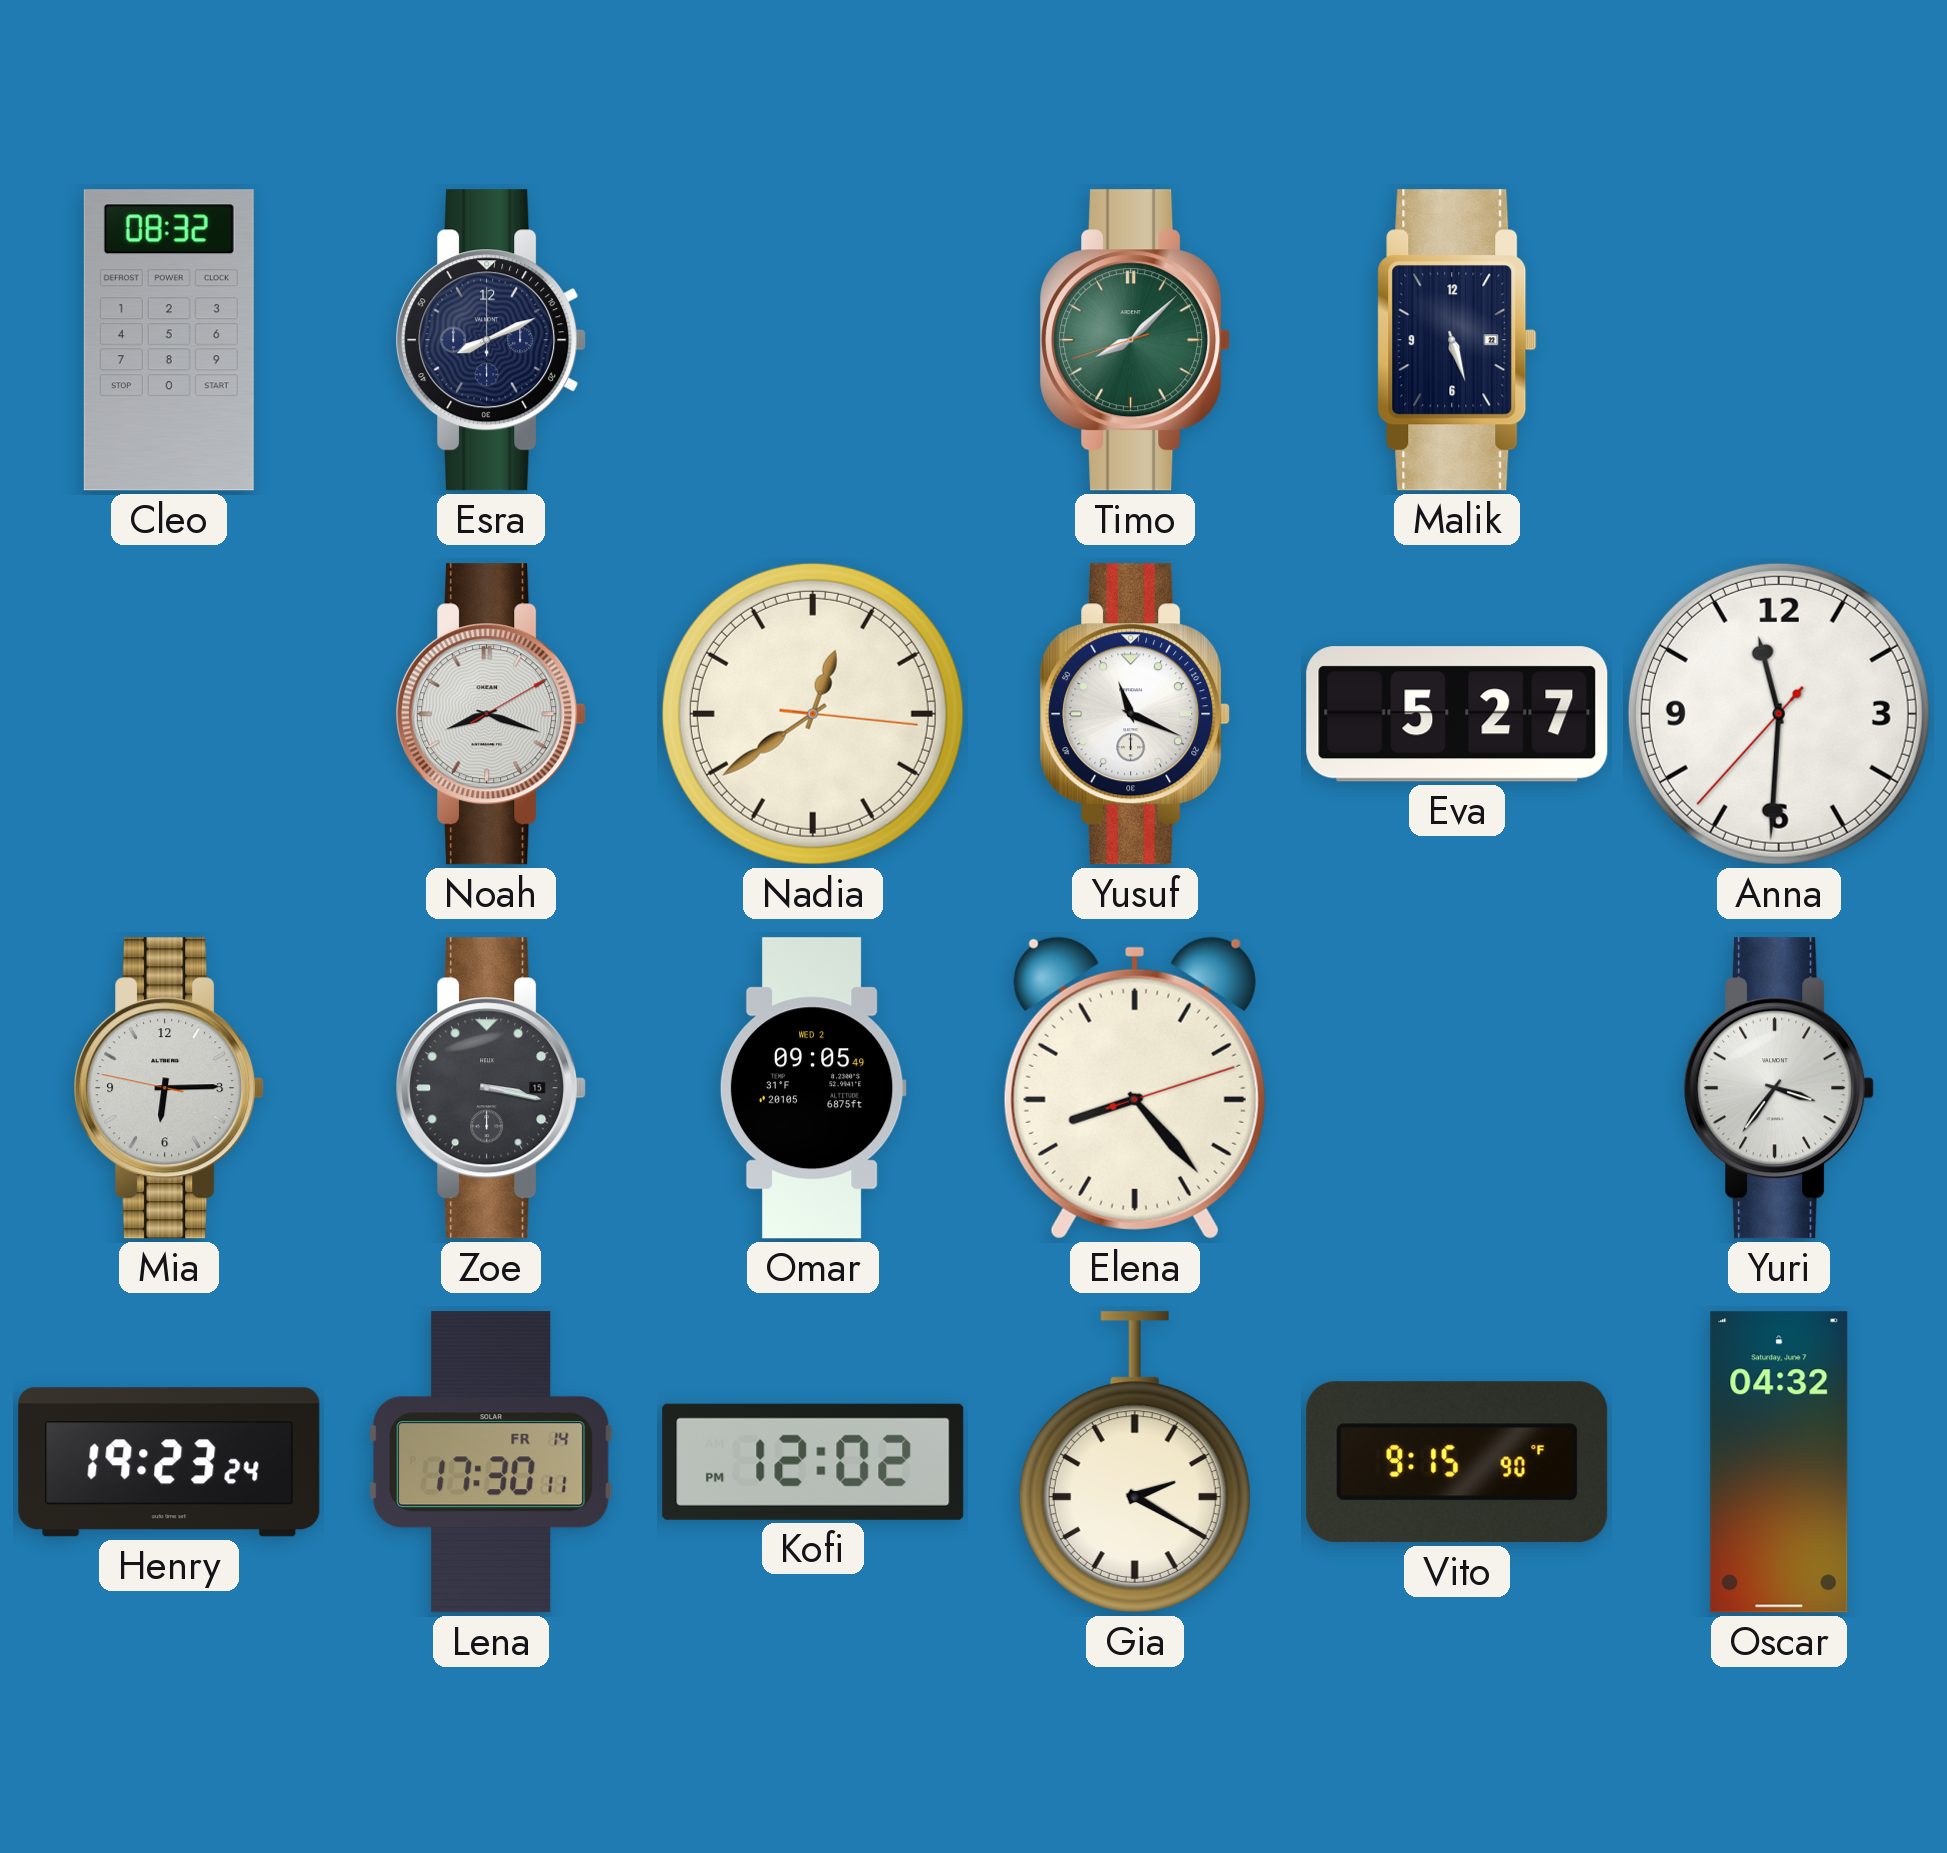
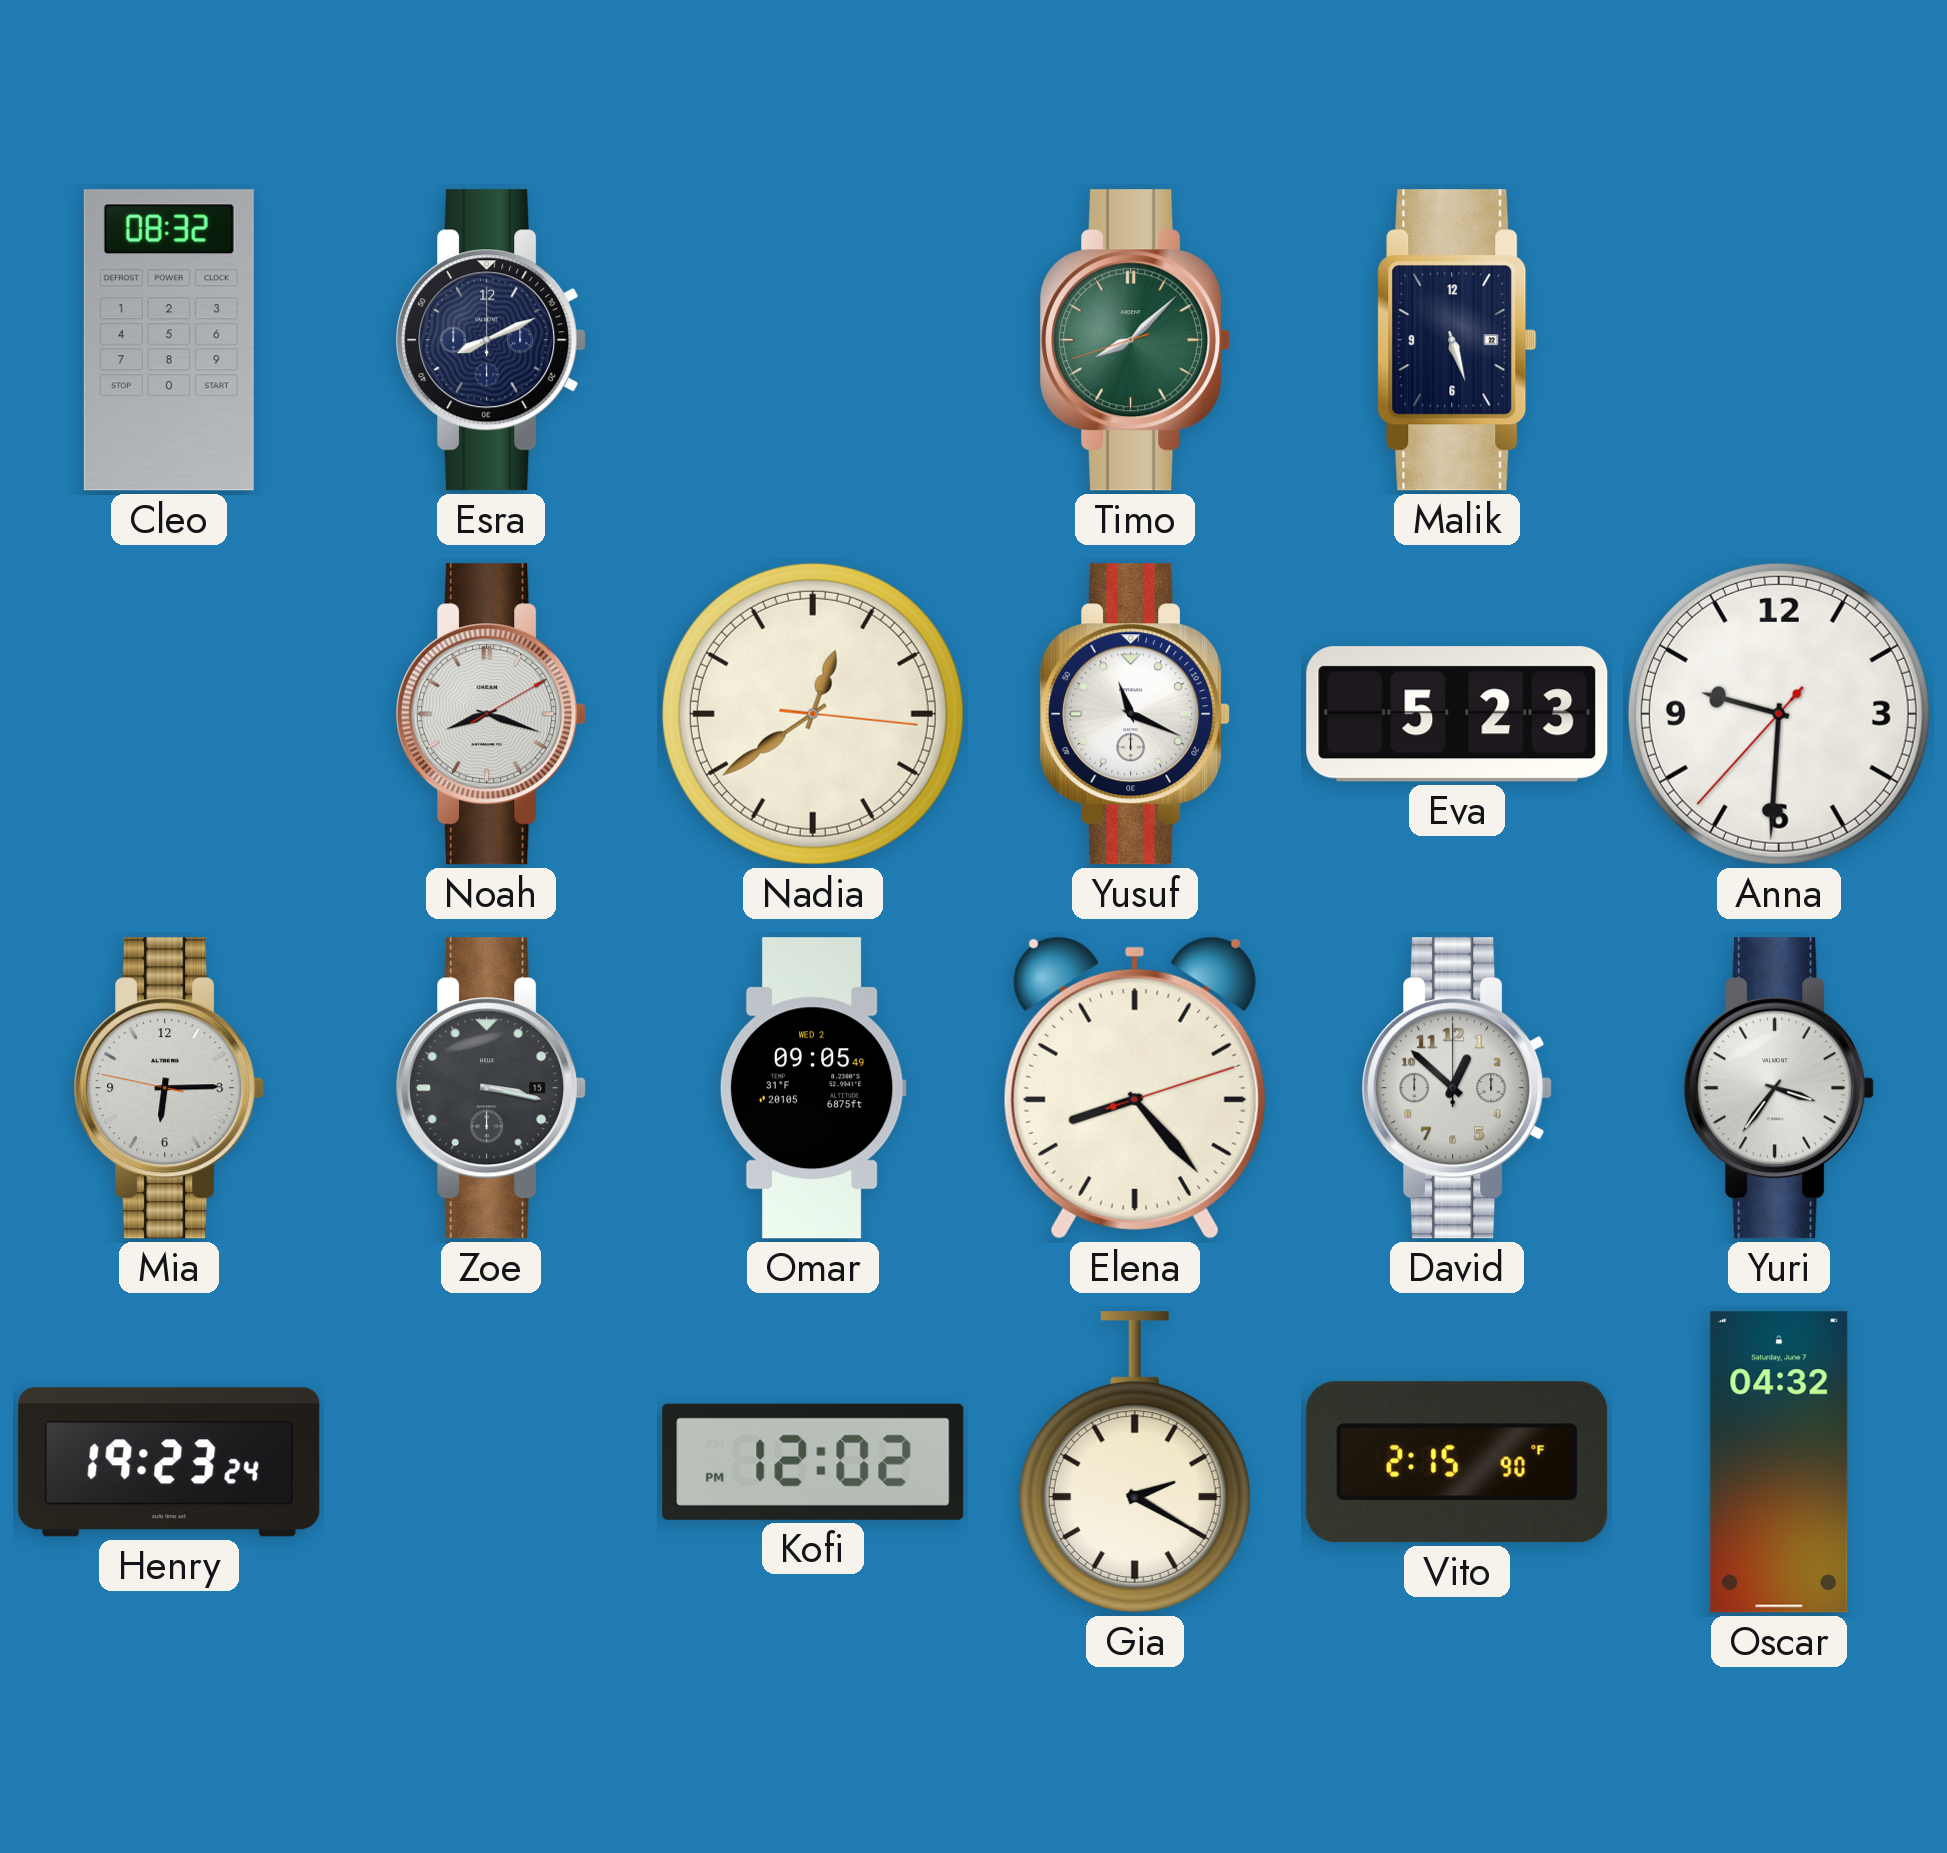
Eva: 5:27 -> 5:23
Anna: 11:30 -> 9:30
David: none -> 12:52
Lena: 17:30 -> none
Vito: 9:15 -> 2:15
